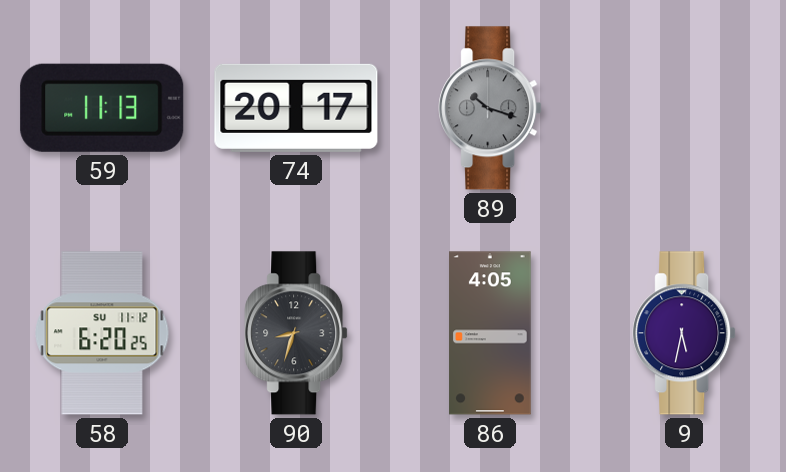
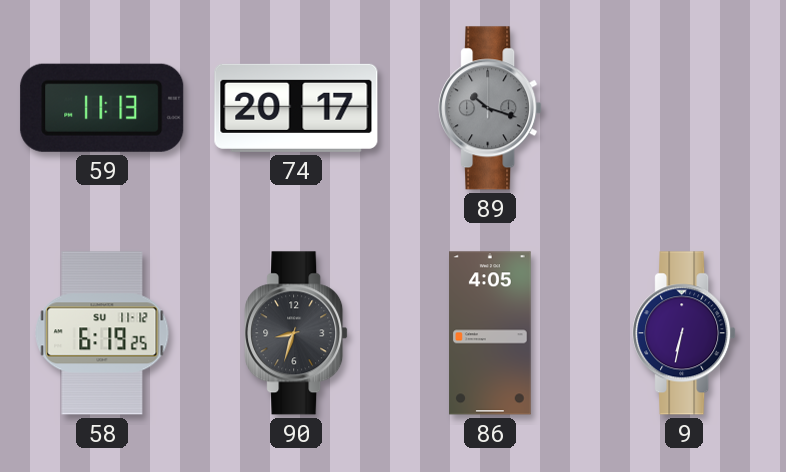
58: 6:20 -> 6:19
9: 5:32 -> 6:32
